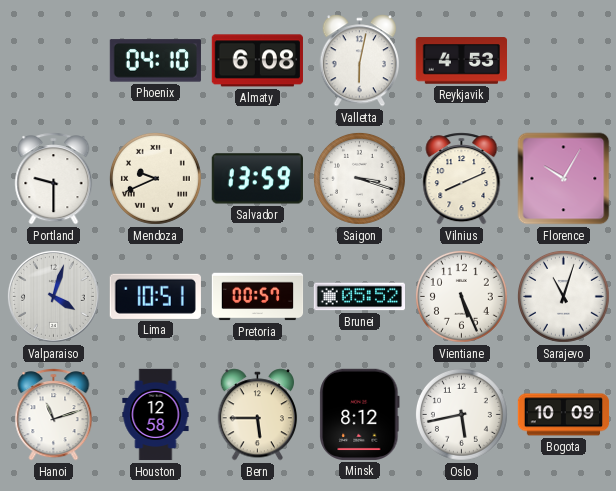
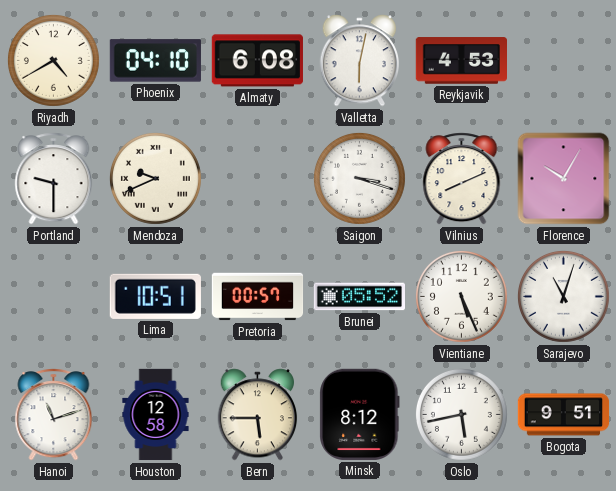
Riyadh: none -> 4:40
Salvador: 13:59 -> none
Valparaiso: 4:03 -> none
Bogota: 10:09 -> 9:51
